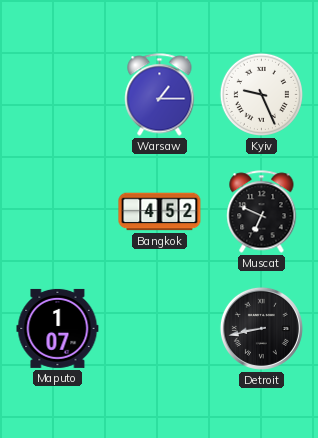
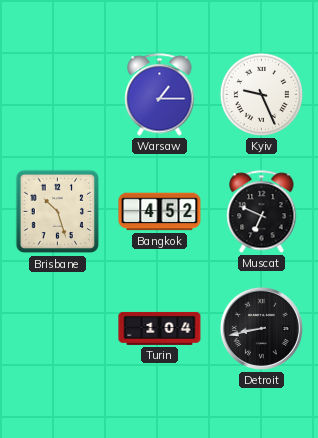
Brisbane: none -> 10:27
Maputo: 1:07 -> none
Turin: none -> 1:04
